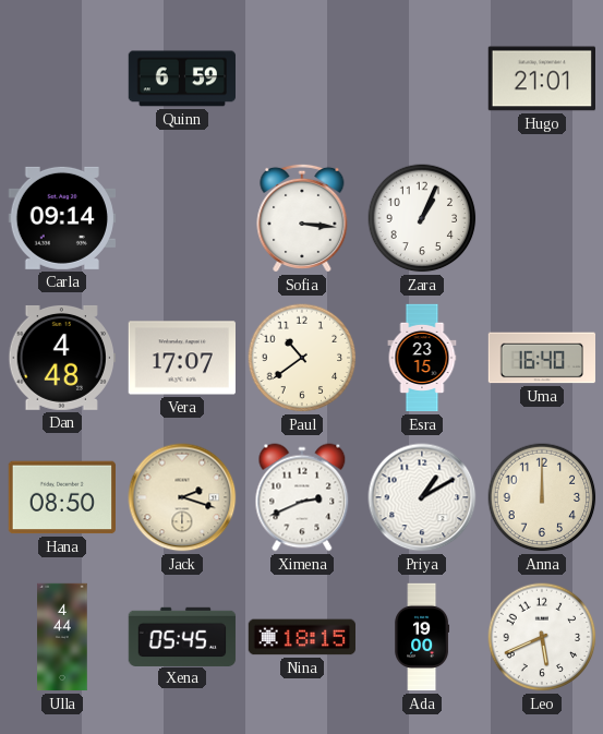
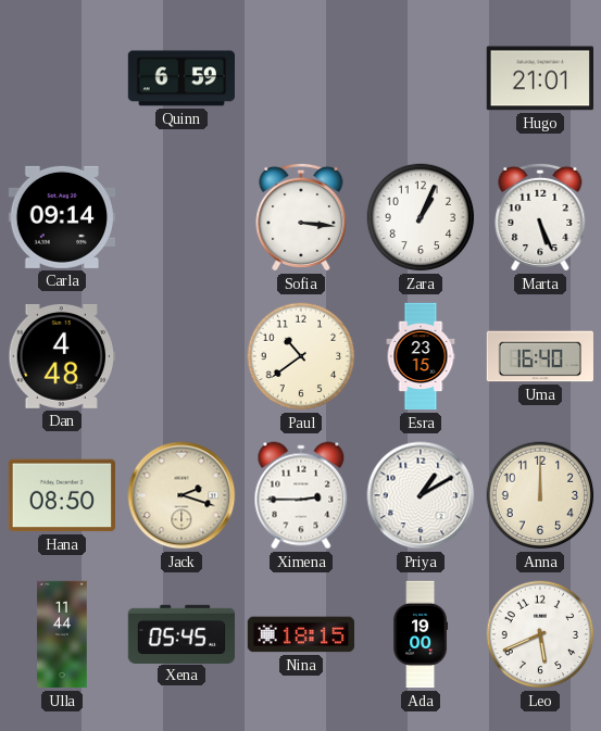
Marta: none -> 5:26
Vera: 17:07 -> none
Ximena: 2:41 -> 2:45
Ulla: 4:44 -> 11:44
